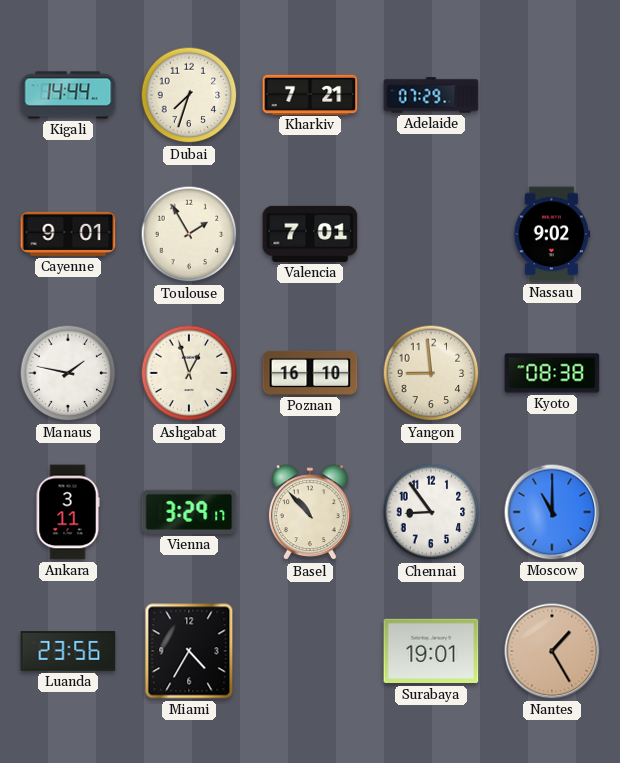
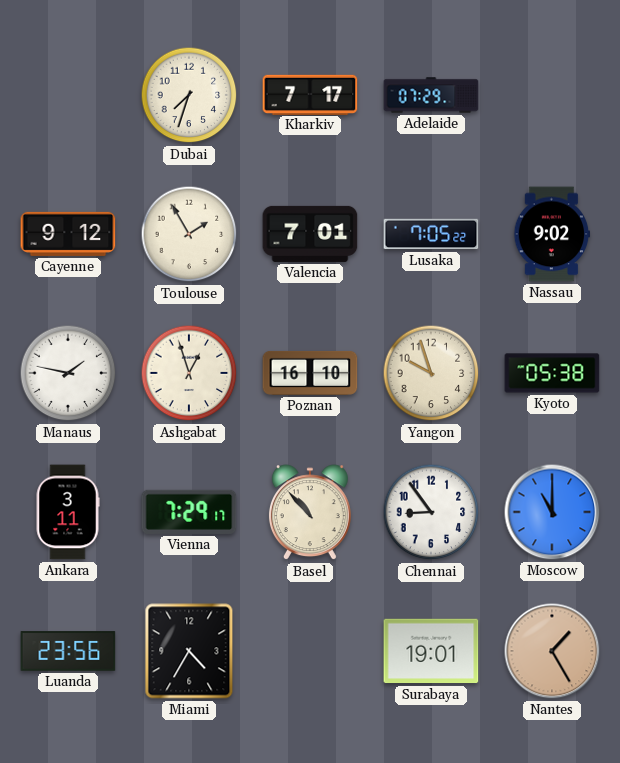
Kigali: 14:44 -> none
Kharkiv: 7:21 -> 7:17
Cayenne: 9:01 -> 9:12
Lusaka: none -> 7:05
Yangon: 8:59 -> 9:57
Kyoto: 08:38 -> 05:38
Vienna: 3:29 -> 7:29
